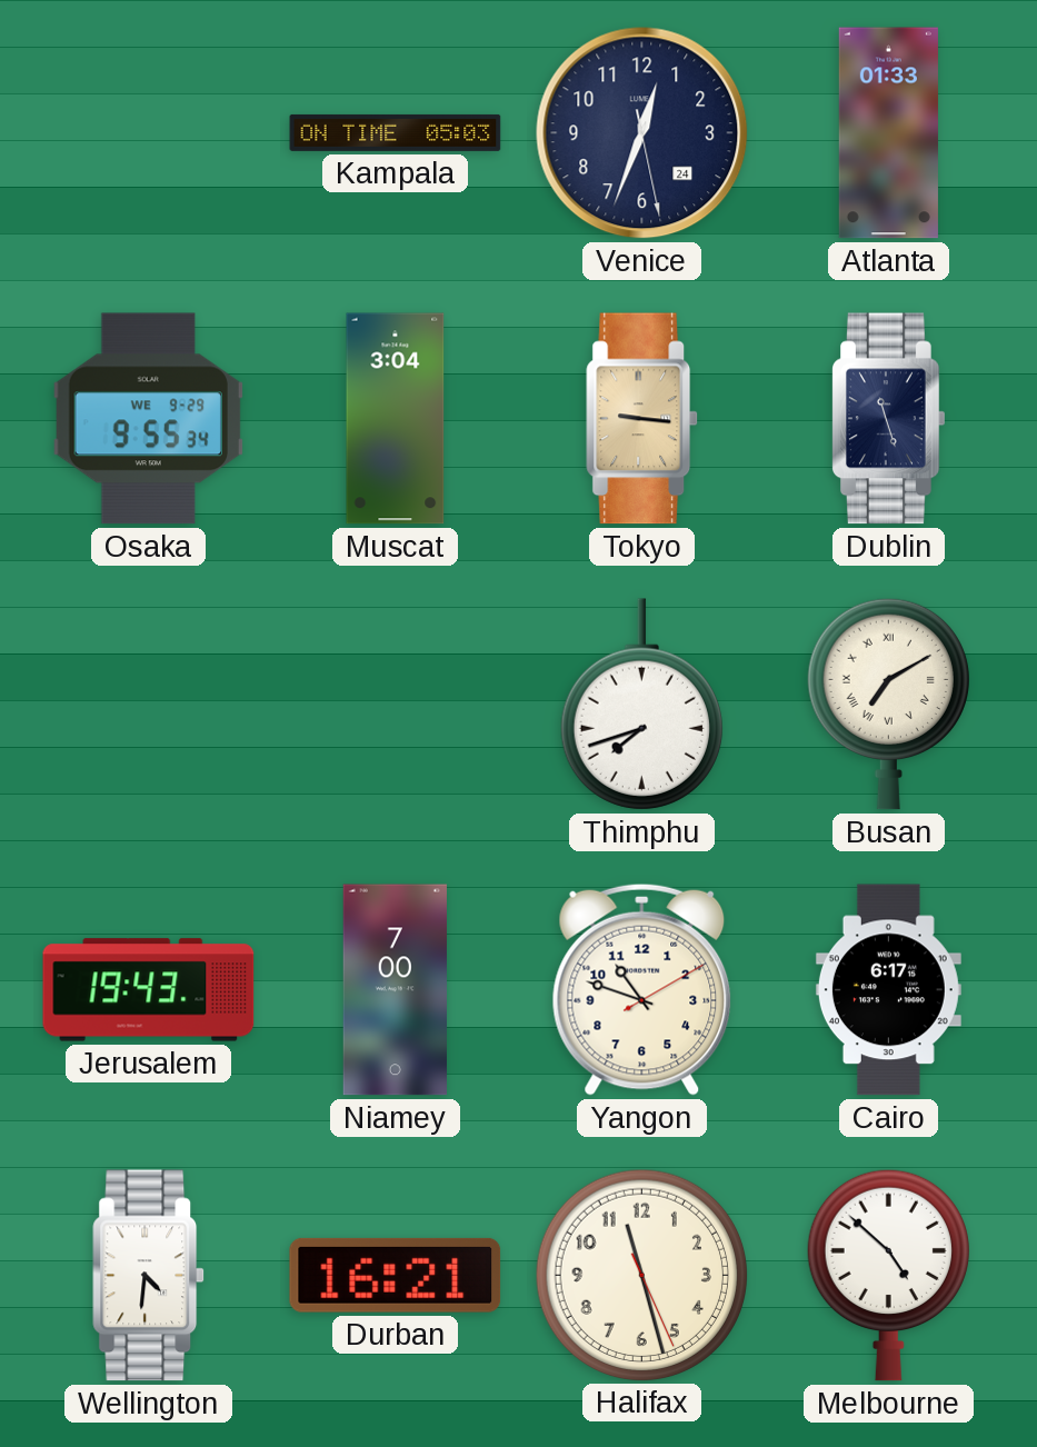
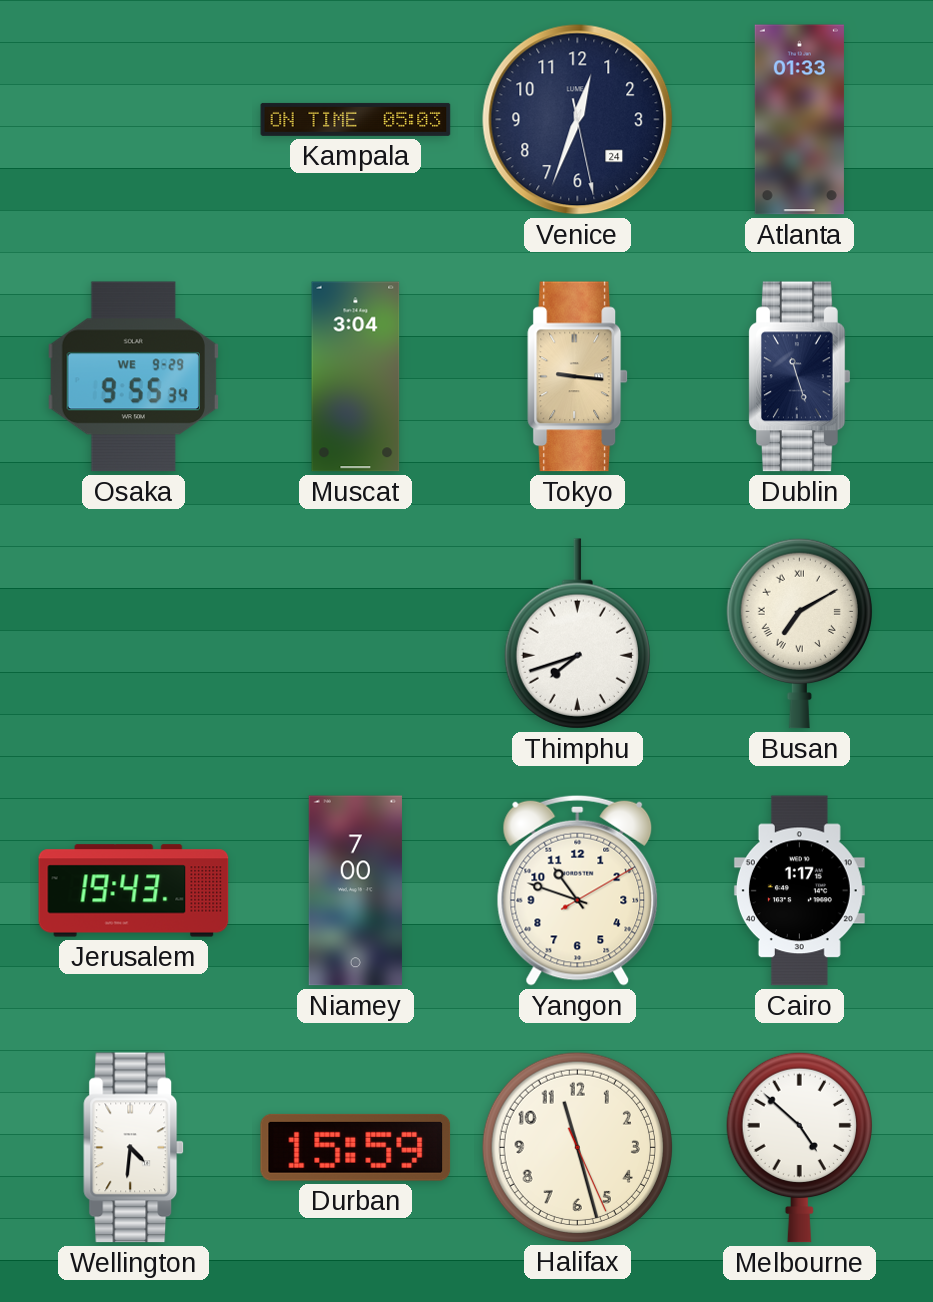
Cairo: 6:17 -> 1:17
Durban: 16:21 -> 15:59
